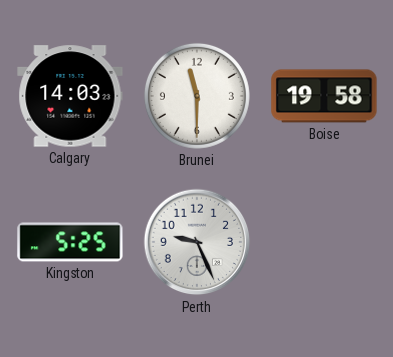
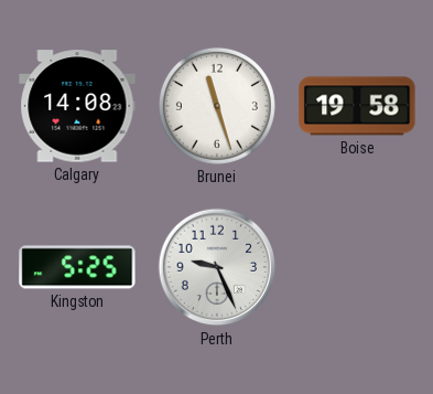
Calgary: 14:03 -> 14:08
Brunei: 11:30 -> 11:27
